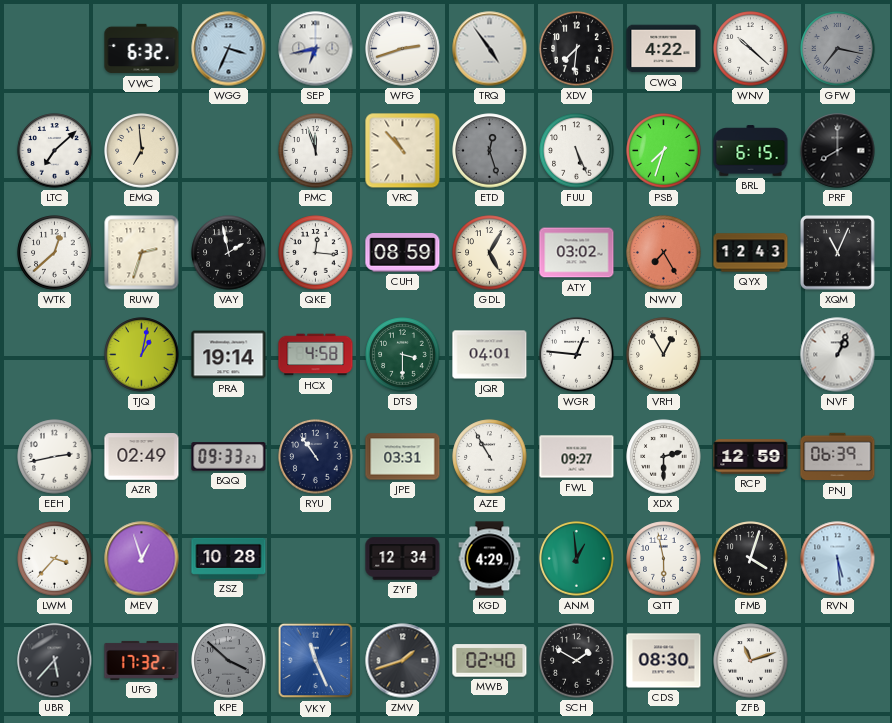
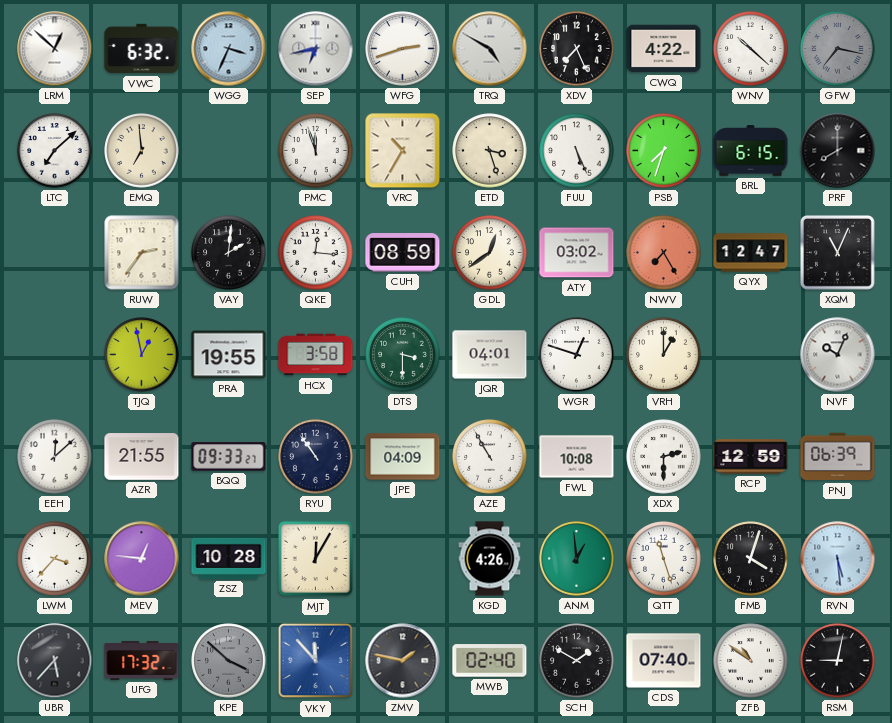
LRM: none -> 12:52
TRQ: 4:54 -> 4:50
XDV: 7:31 -> 7:26
VRC: 10:53 -> 10:35
ETD: 12:27 -> 3:27
ETD dial: grey -> cream
WTK: 12:38 -> none
RUW: 2:33 -> 2:36
VAY: 1:58 -> 2:01
GDL: 5:05 -> 12:39
QYX: 12:43 -> 12:47
TJQ: 1:02 -> 12:58
PRA: 19:14 -> 19:55
HCX: 4:58 -> 3:58
WGR: 12:46 -> 12:48
VRH: 12:55 -> 1:00
NVF: 1:04 -> 10:04
EEH: 2:43 -> 12:08
AZR: 02:49 -> 21:55
JPE: 03:31 -> 04:09
FWL: 09:27 -> 10:08
MEV: 12:57 -> 12:46
MJT: none -> 12:05
ZYF: 12:34 -> none
KGD: 4:29 -> 4:26
QTT: 5:58 -> 11:27
VKY: 11:26 -> 11:53
ZMV: 1:42 -> 1:47
CDS: 08:30 -> 07:40
ZFB: 11:12 -> 10:51
RSM: none -> 9:02
